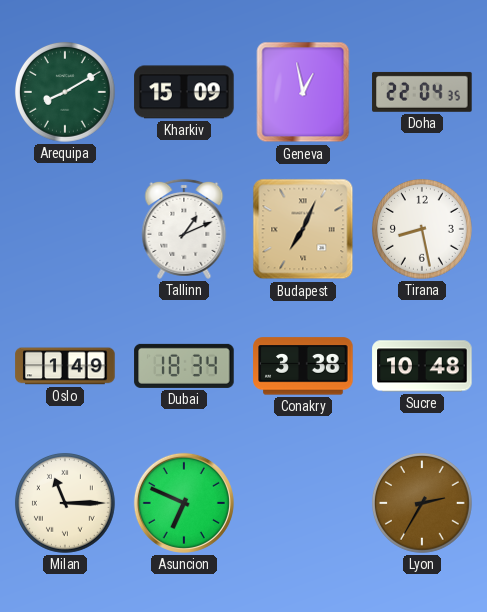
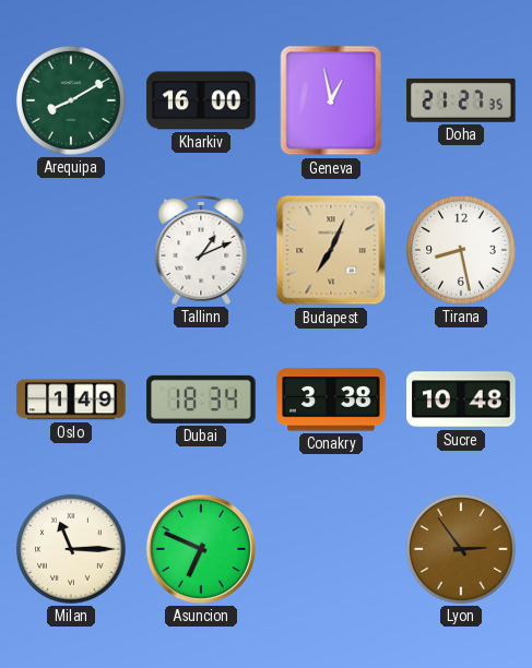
Kharkiv: 15:09 -> 16:00
Doha: 22:04 -> 21:27
Lyon: 2:35 -> 2:54
